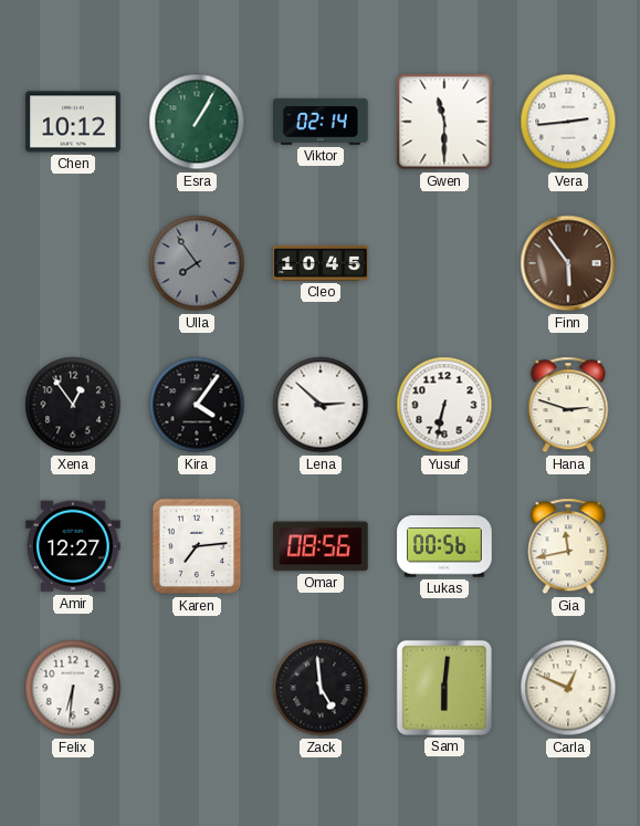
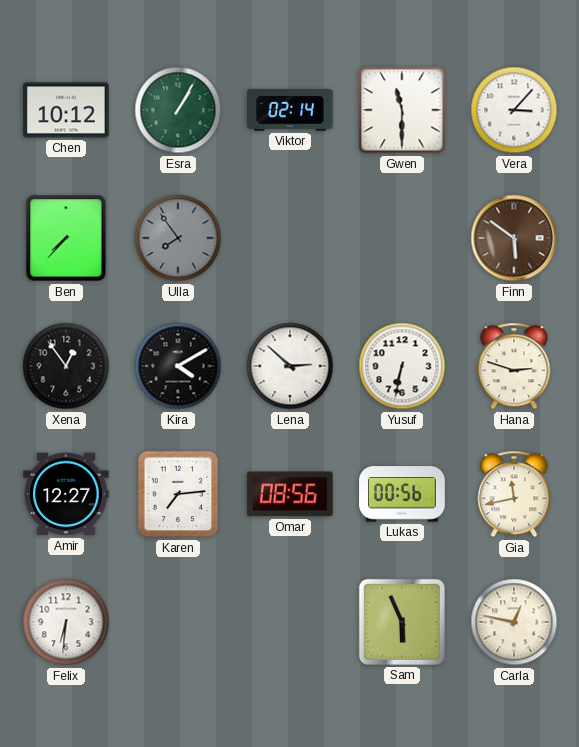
Vera: 2:44 -> 3:07
Ben: none -> 7:37
Cleo: 10:45 -> none
Finn: 5:54 -> 5:51
Kira: 4:06 -> 4:10
Zack: 4:59 -> none
Sam: 6:01 -> 5:56
Carla: 12:49 -> 12:47
